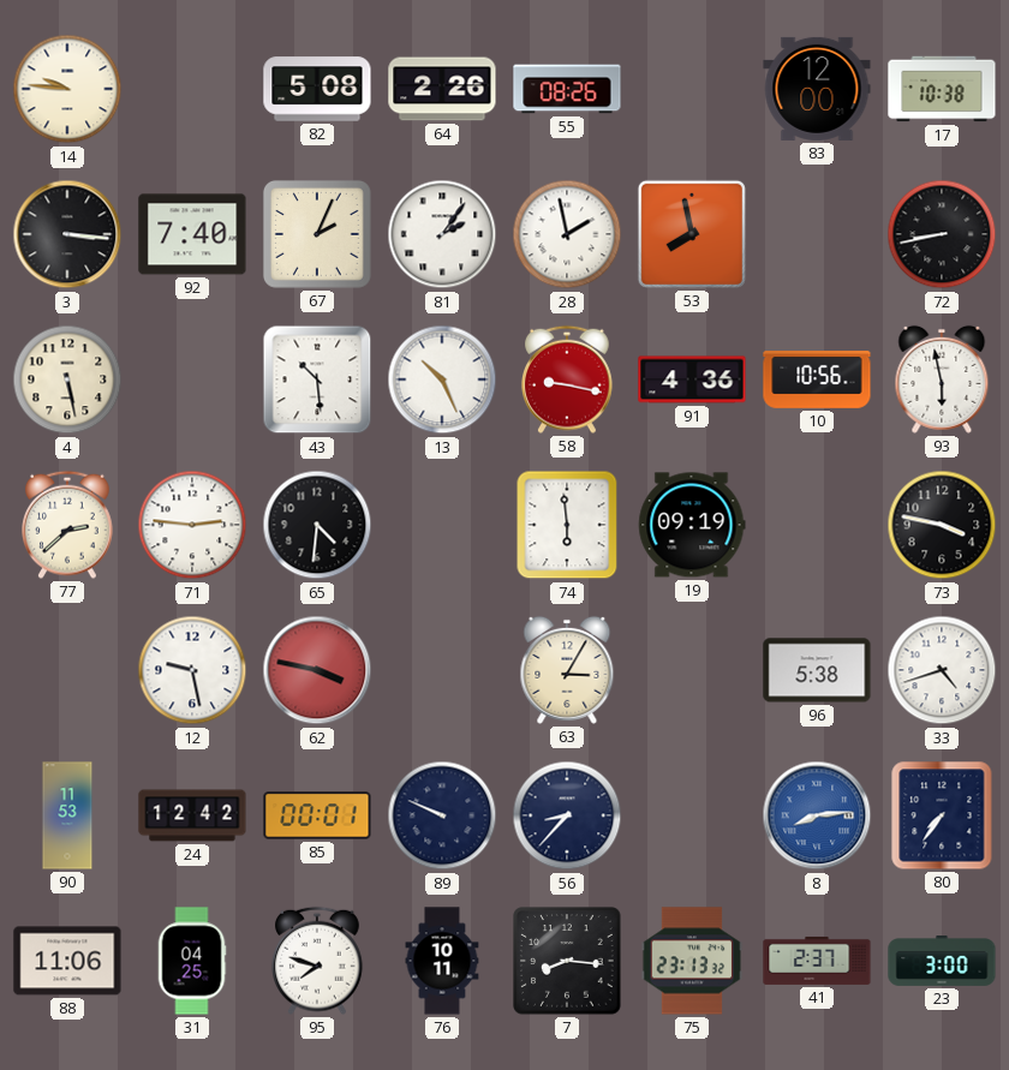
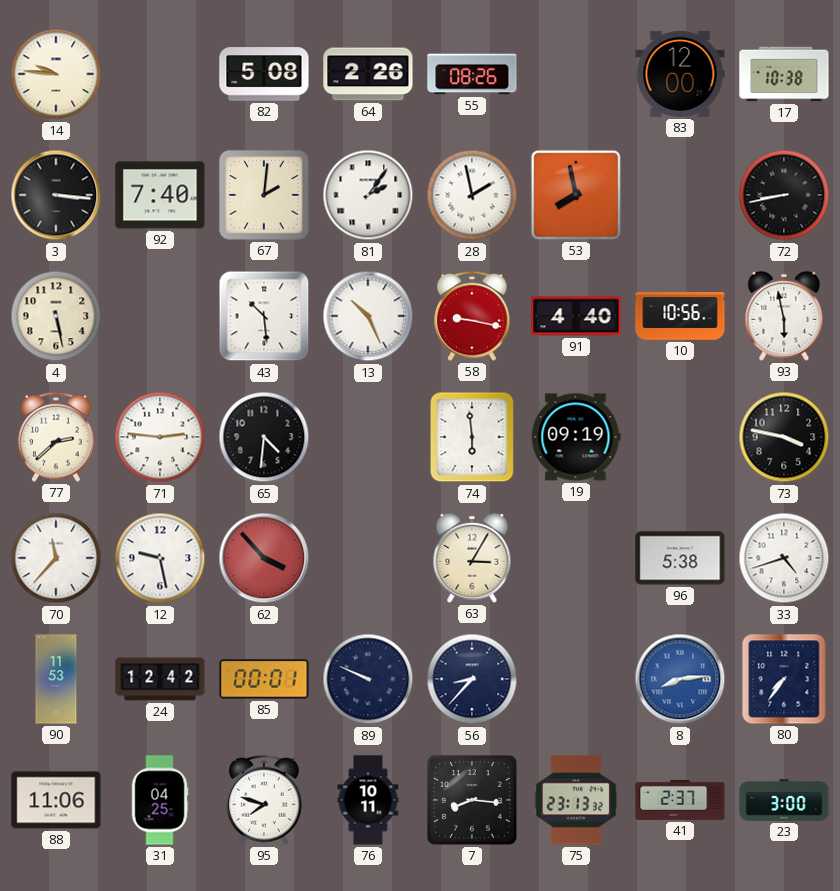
67: 2:04 -> 2:01
91: 4:36 -> 4:40
70: none -> 11:37
62: 3:47 -> 3:53
